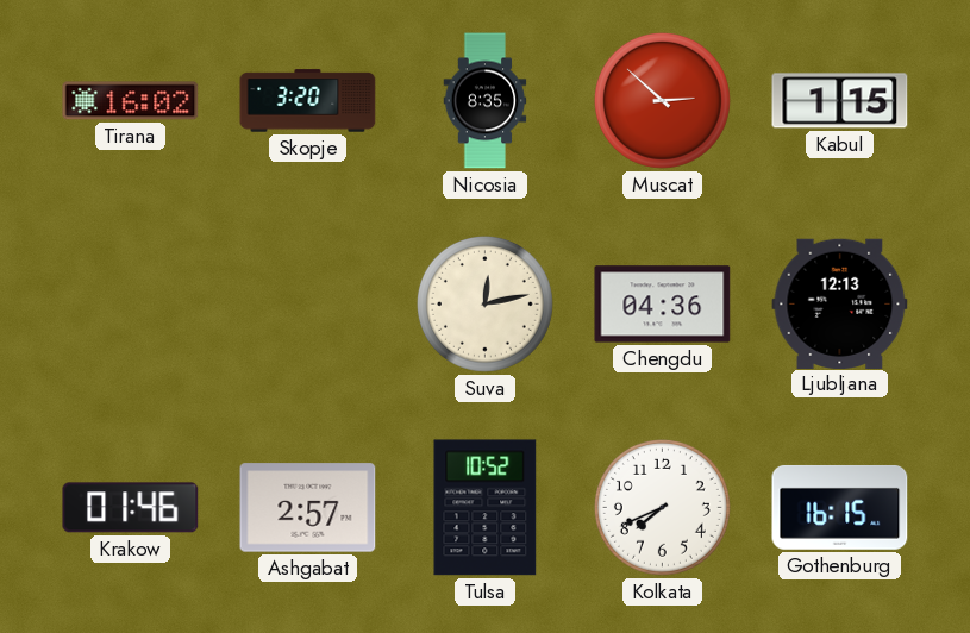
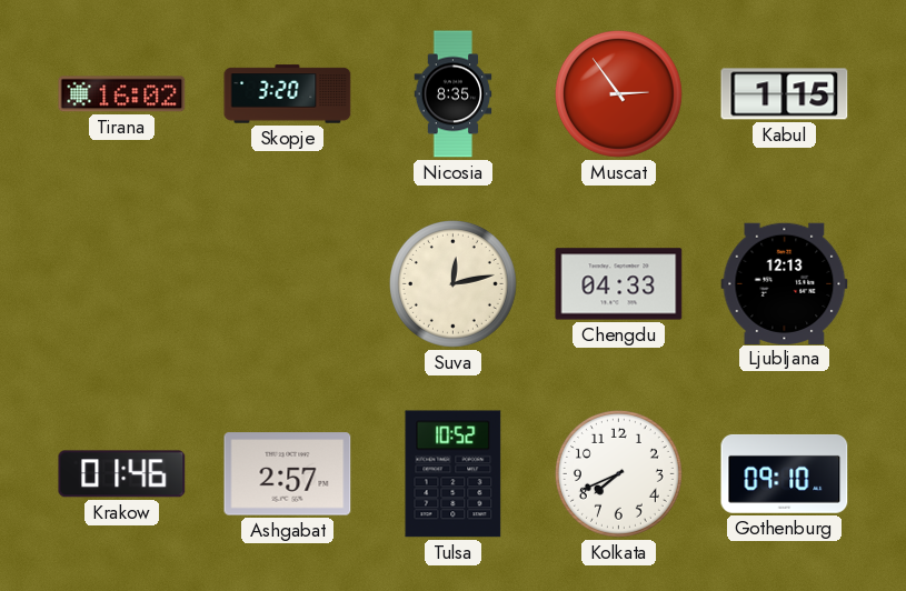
Muscat: 2:52 -> 2:54
Chengdu: 04:36 -> 04:33
Gothenburg: 16:15 -> 09:10
